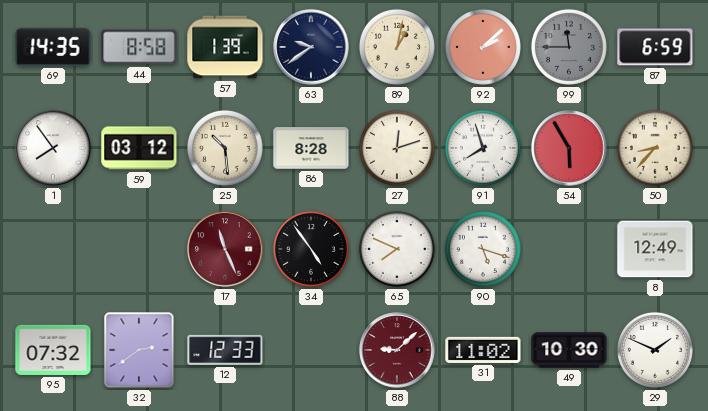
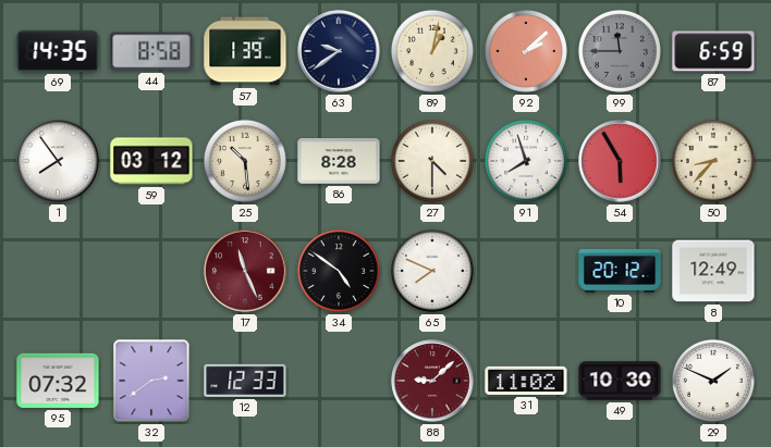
27: 12:12 -> 4:30
34: 4:54 -> 4:51
90: 5:18 -> none
10: none -> 20:12
